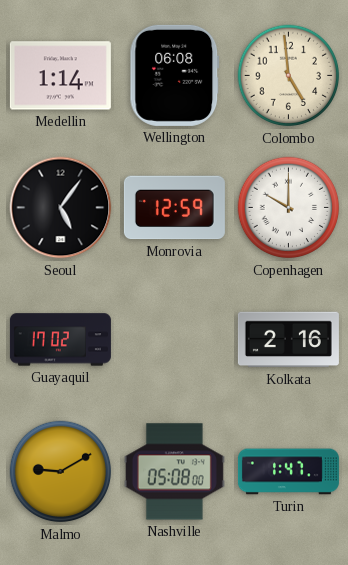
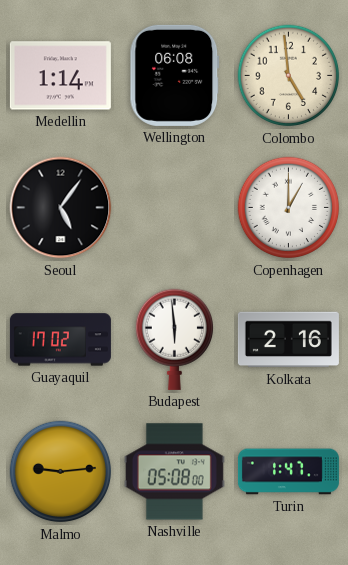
Monrovia: 12:59 -> none
Copenhagen: 10:00 -> 1:00
Budapest: none -> 5:59
Malmo: 9:10 -> 9:14
